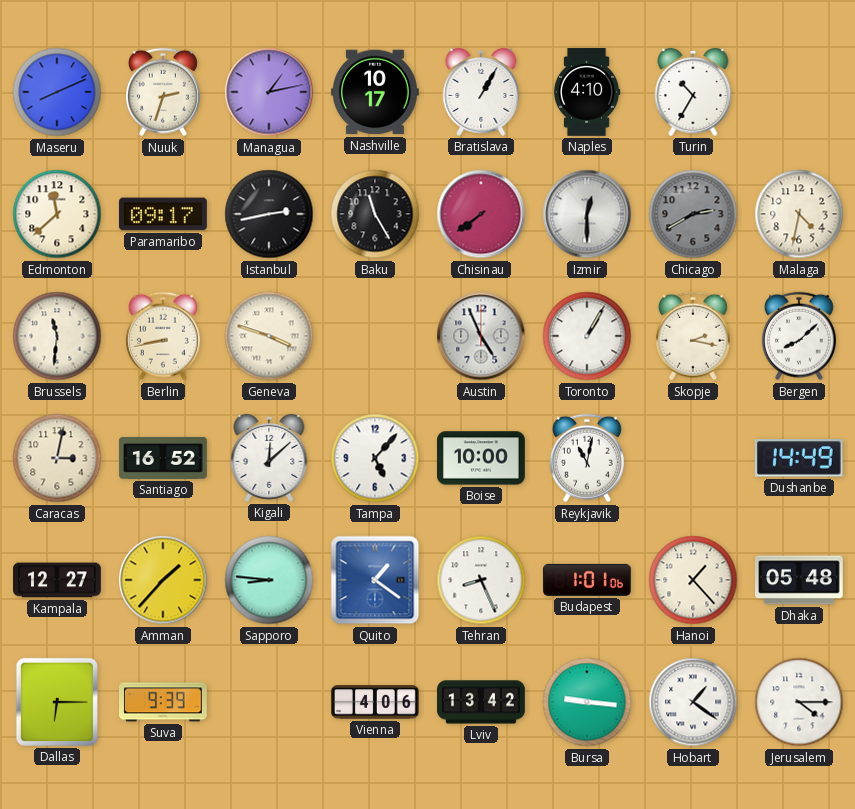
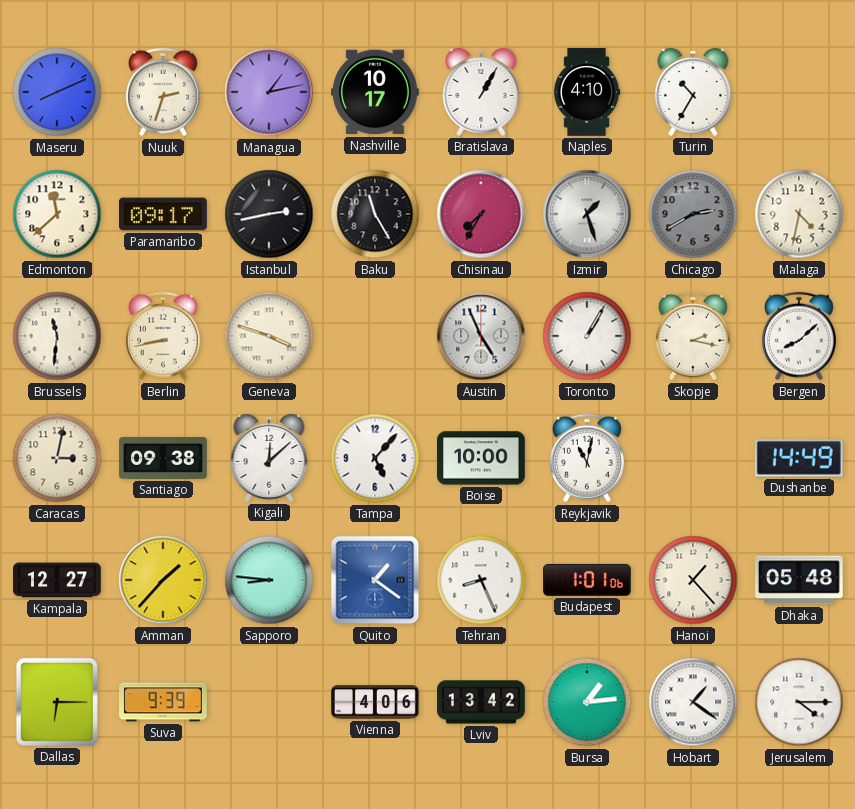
Chisinau: 7:39 -> 7:35
Izmir: 12:30 -> 1:27
Santiago: 16:52 -> 09:38
Bursa: 9:16 -> 1:14
